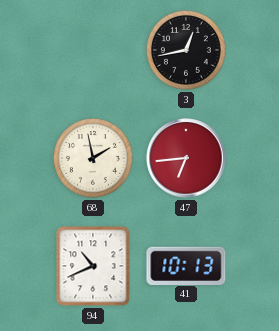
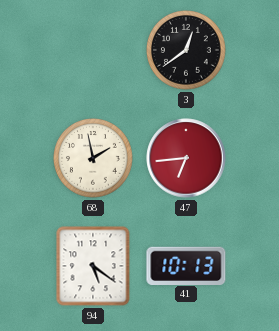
3: 12:43 -> 12:39
94: 10:41 -> 5:21
